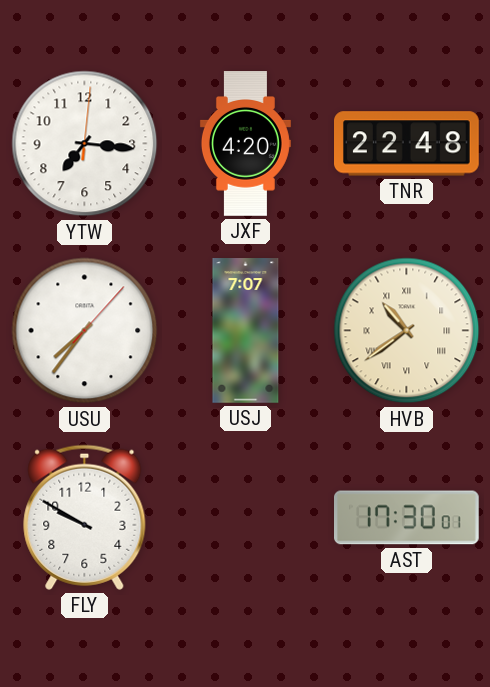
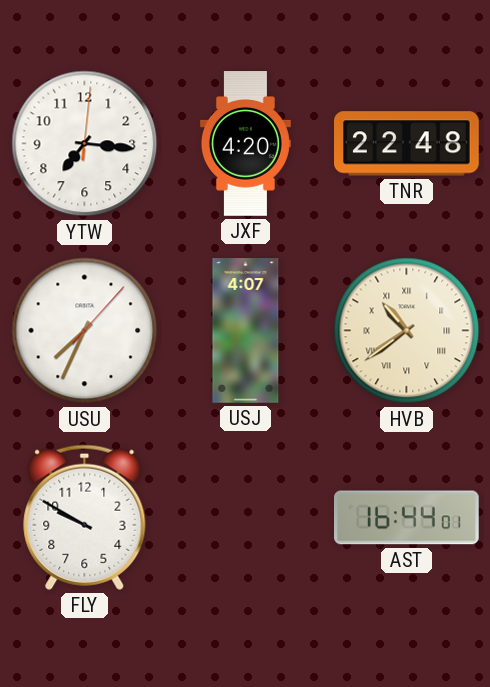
USU: 7:36 -> 7:34
USJ: 7:07 -> 4:07
AST: 17:30 -> 16:44
